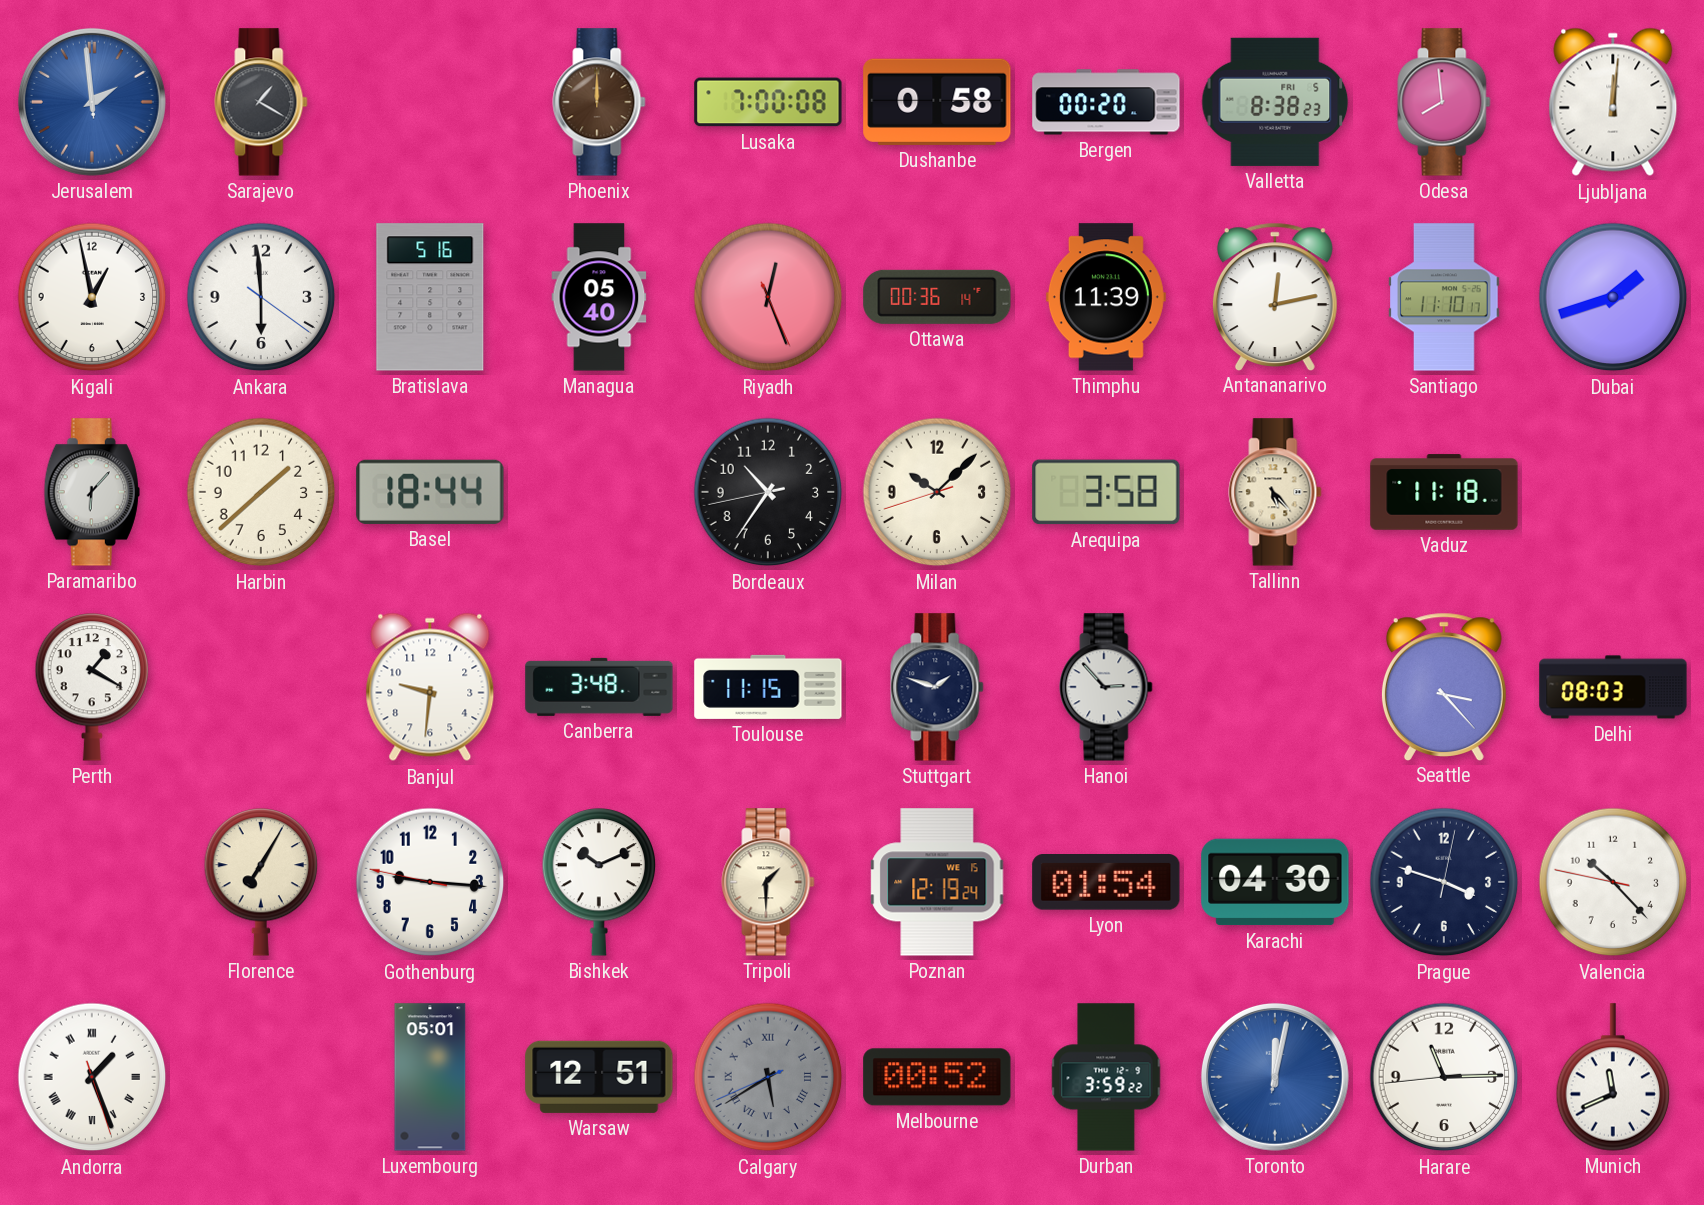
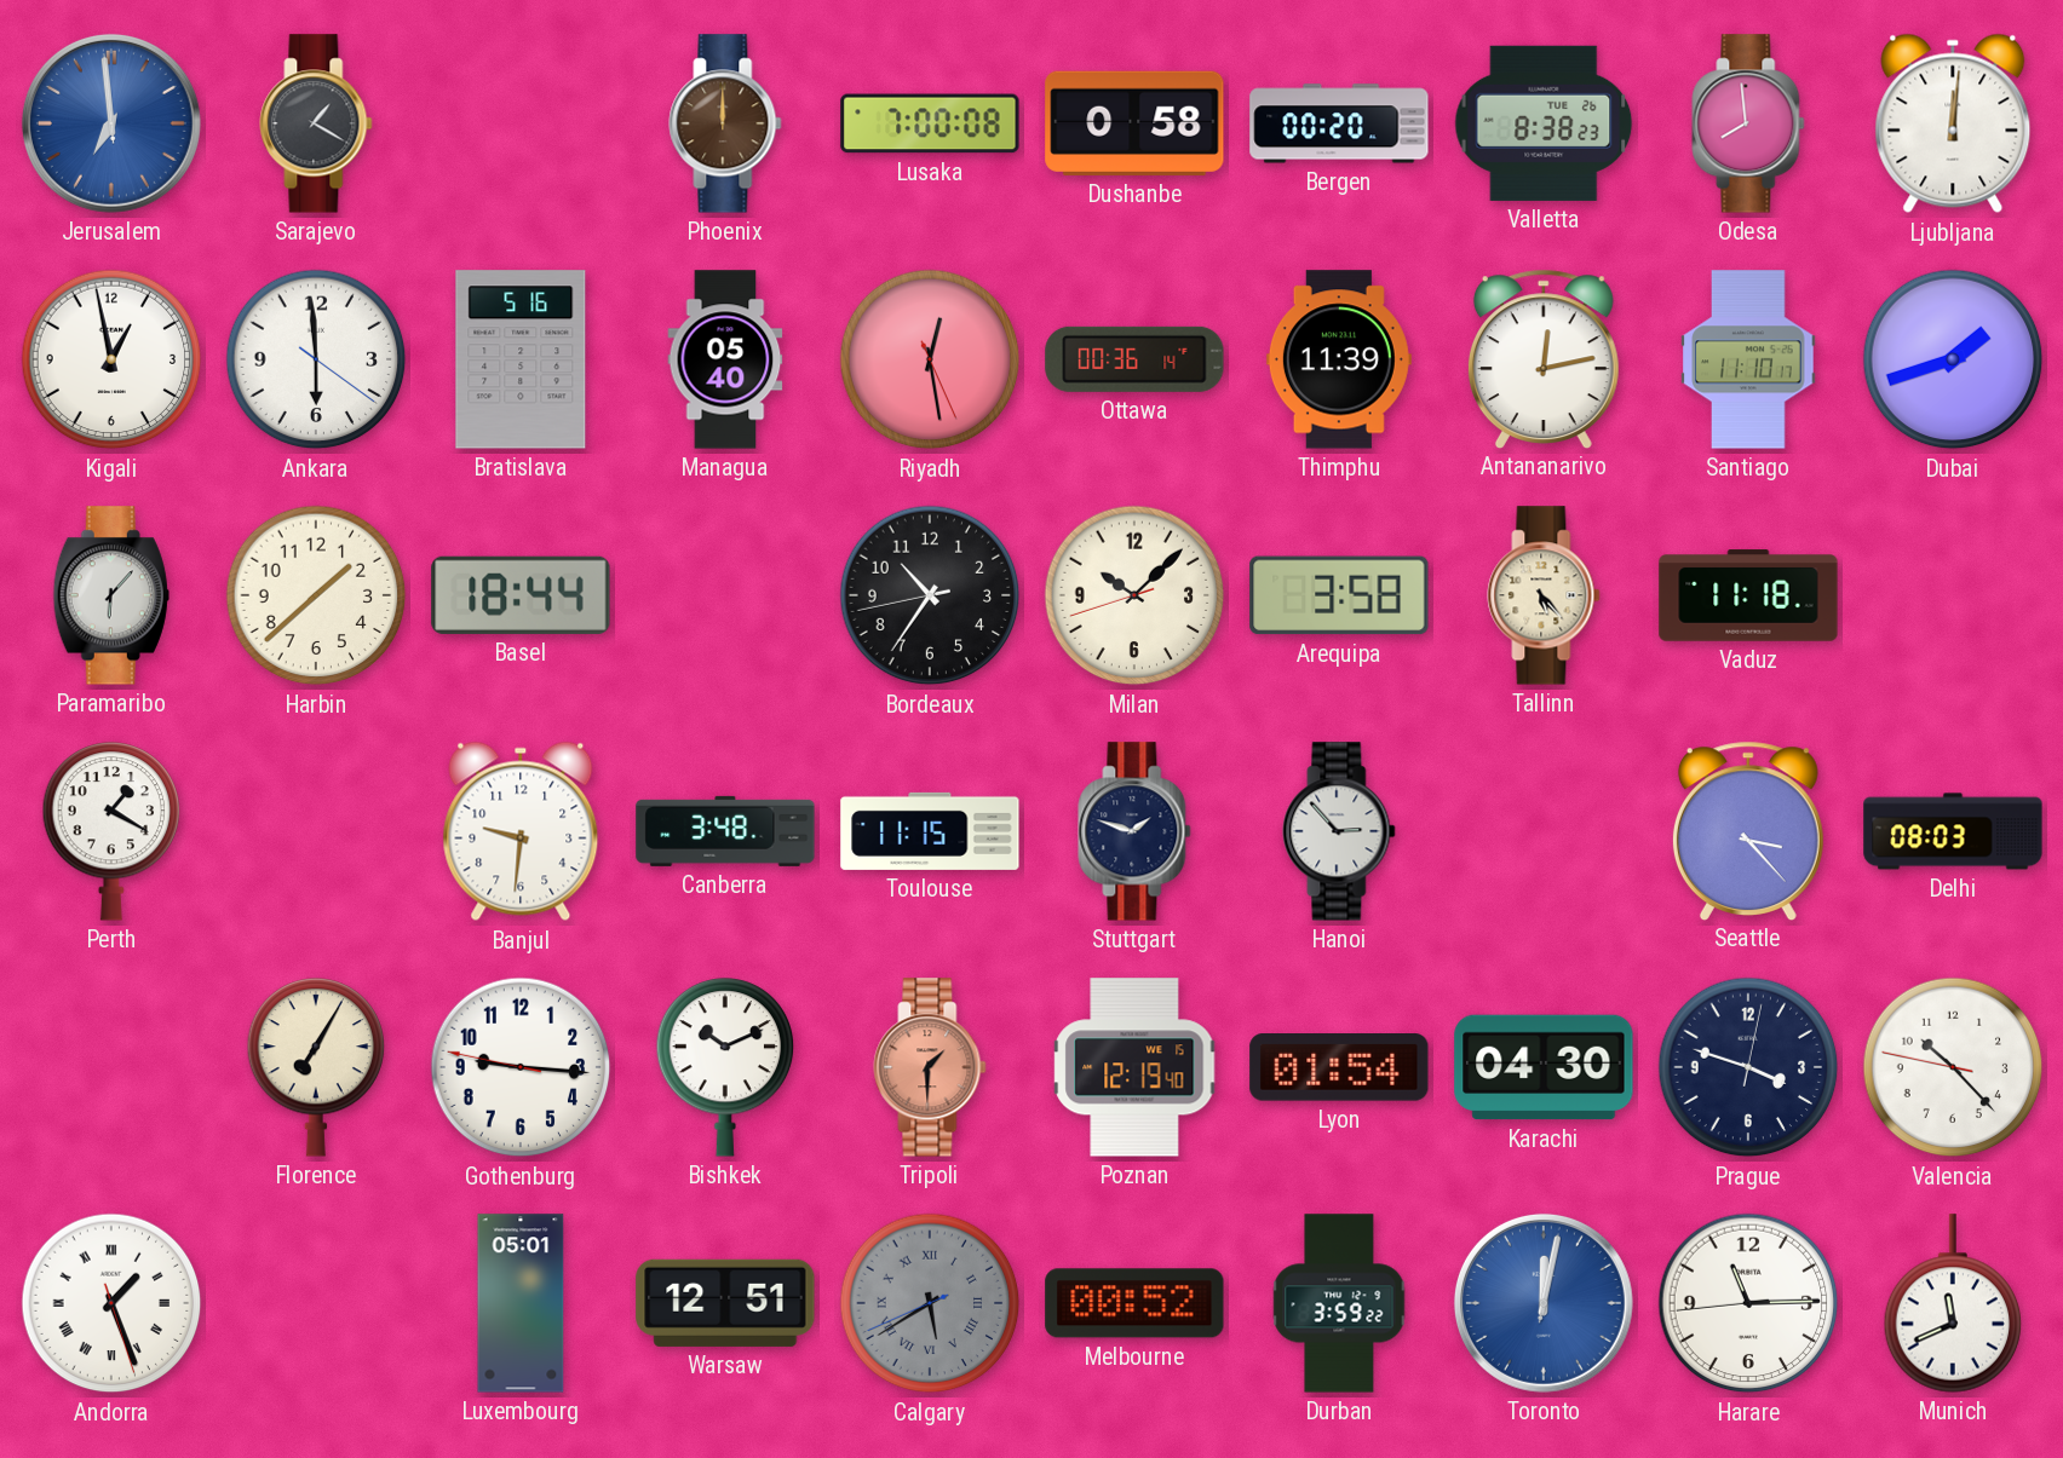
Jerusalem: 1:58 -> 6:58
Valletta date: FRI 5 -> TUE 26
Riyadh: 12:26 -> 12:28
Tripoli dial: cream -> salmon
Poznan: 12:19:24 -> 12:19:40
